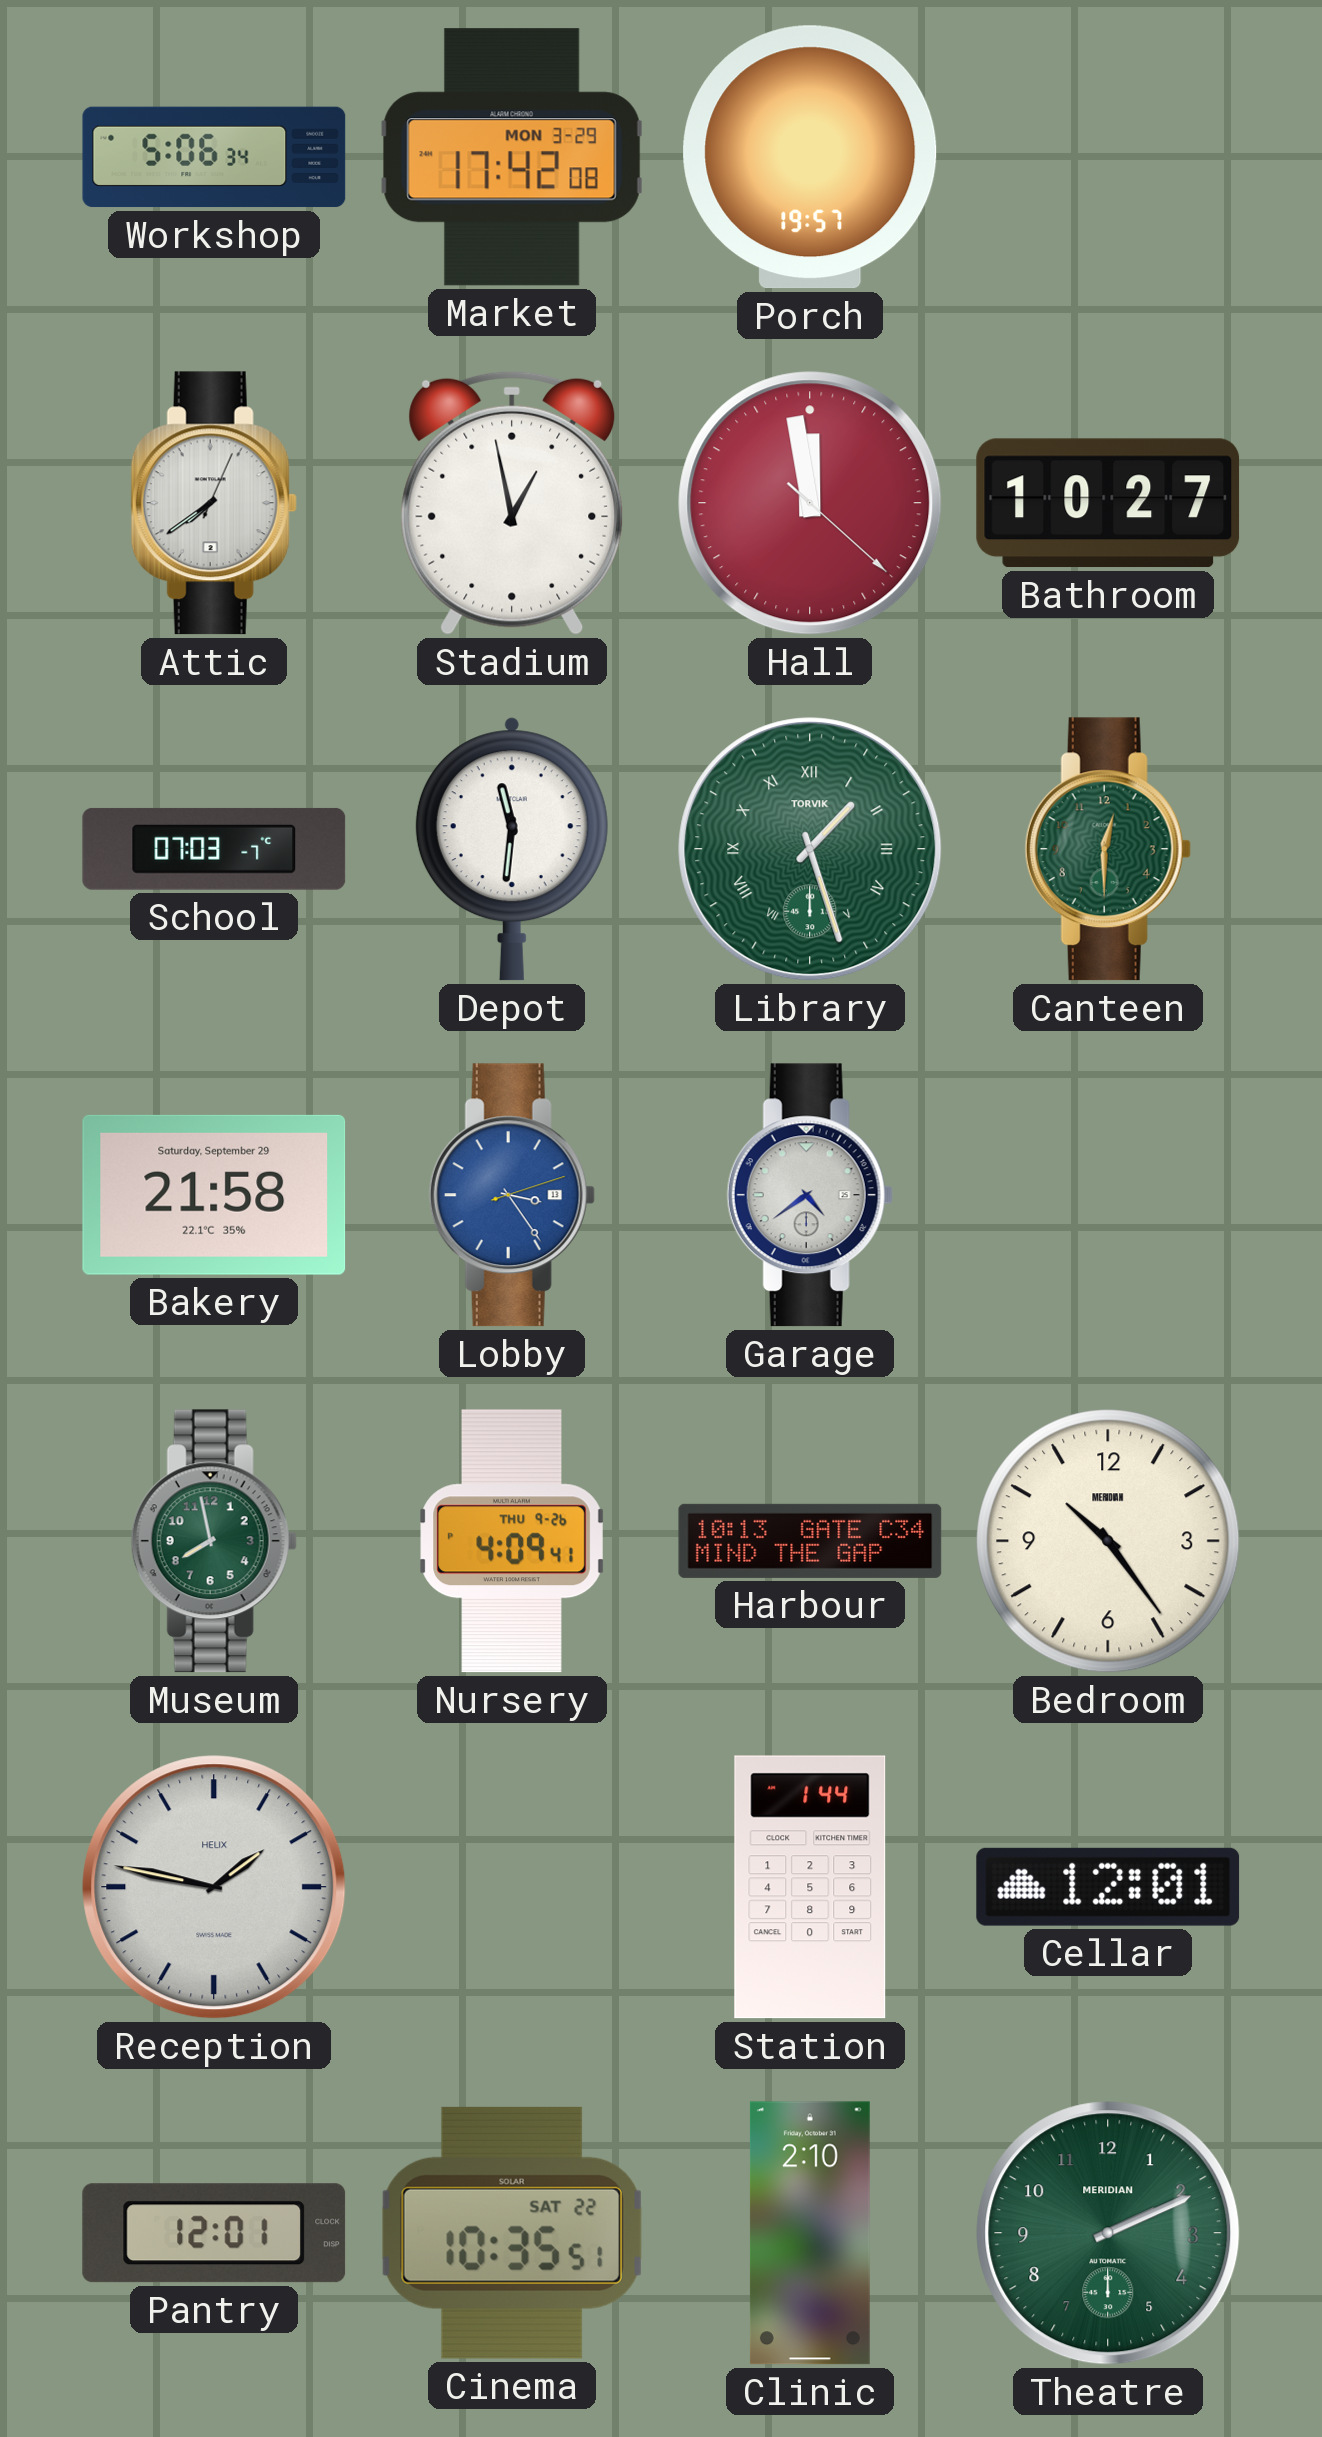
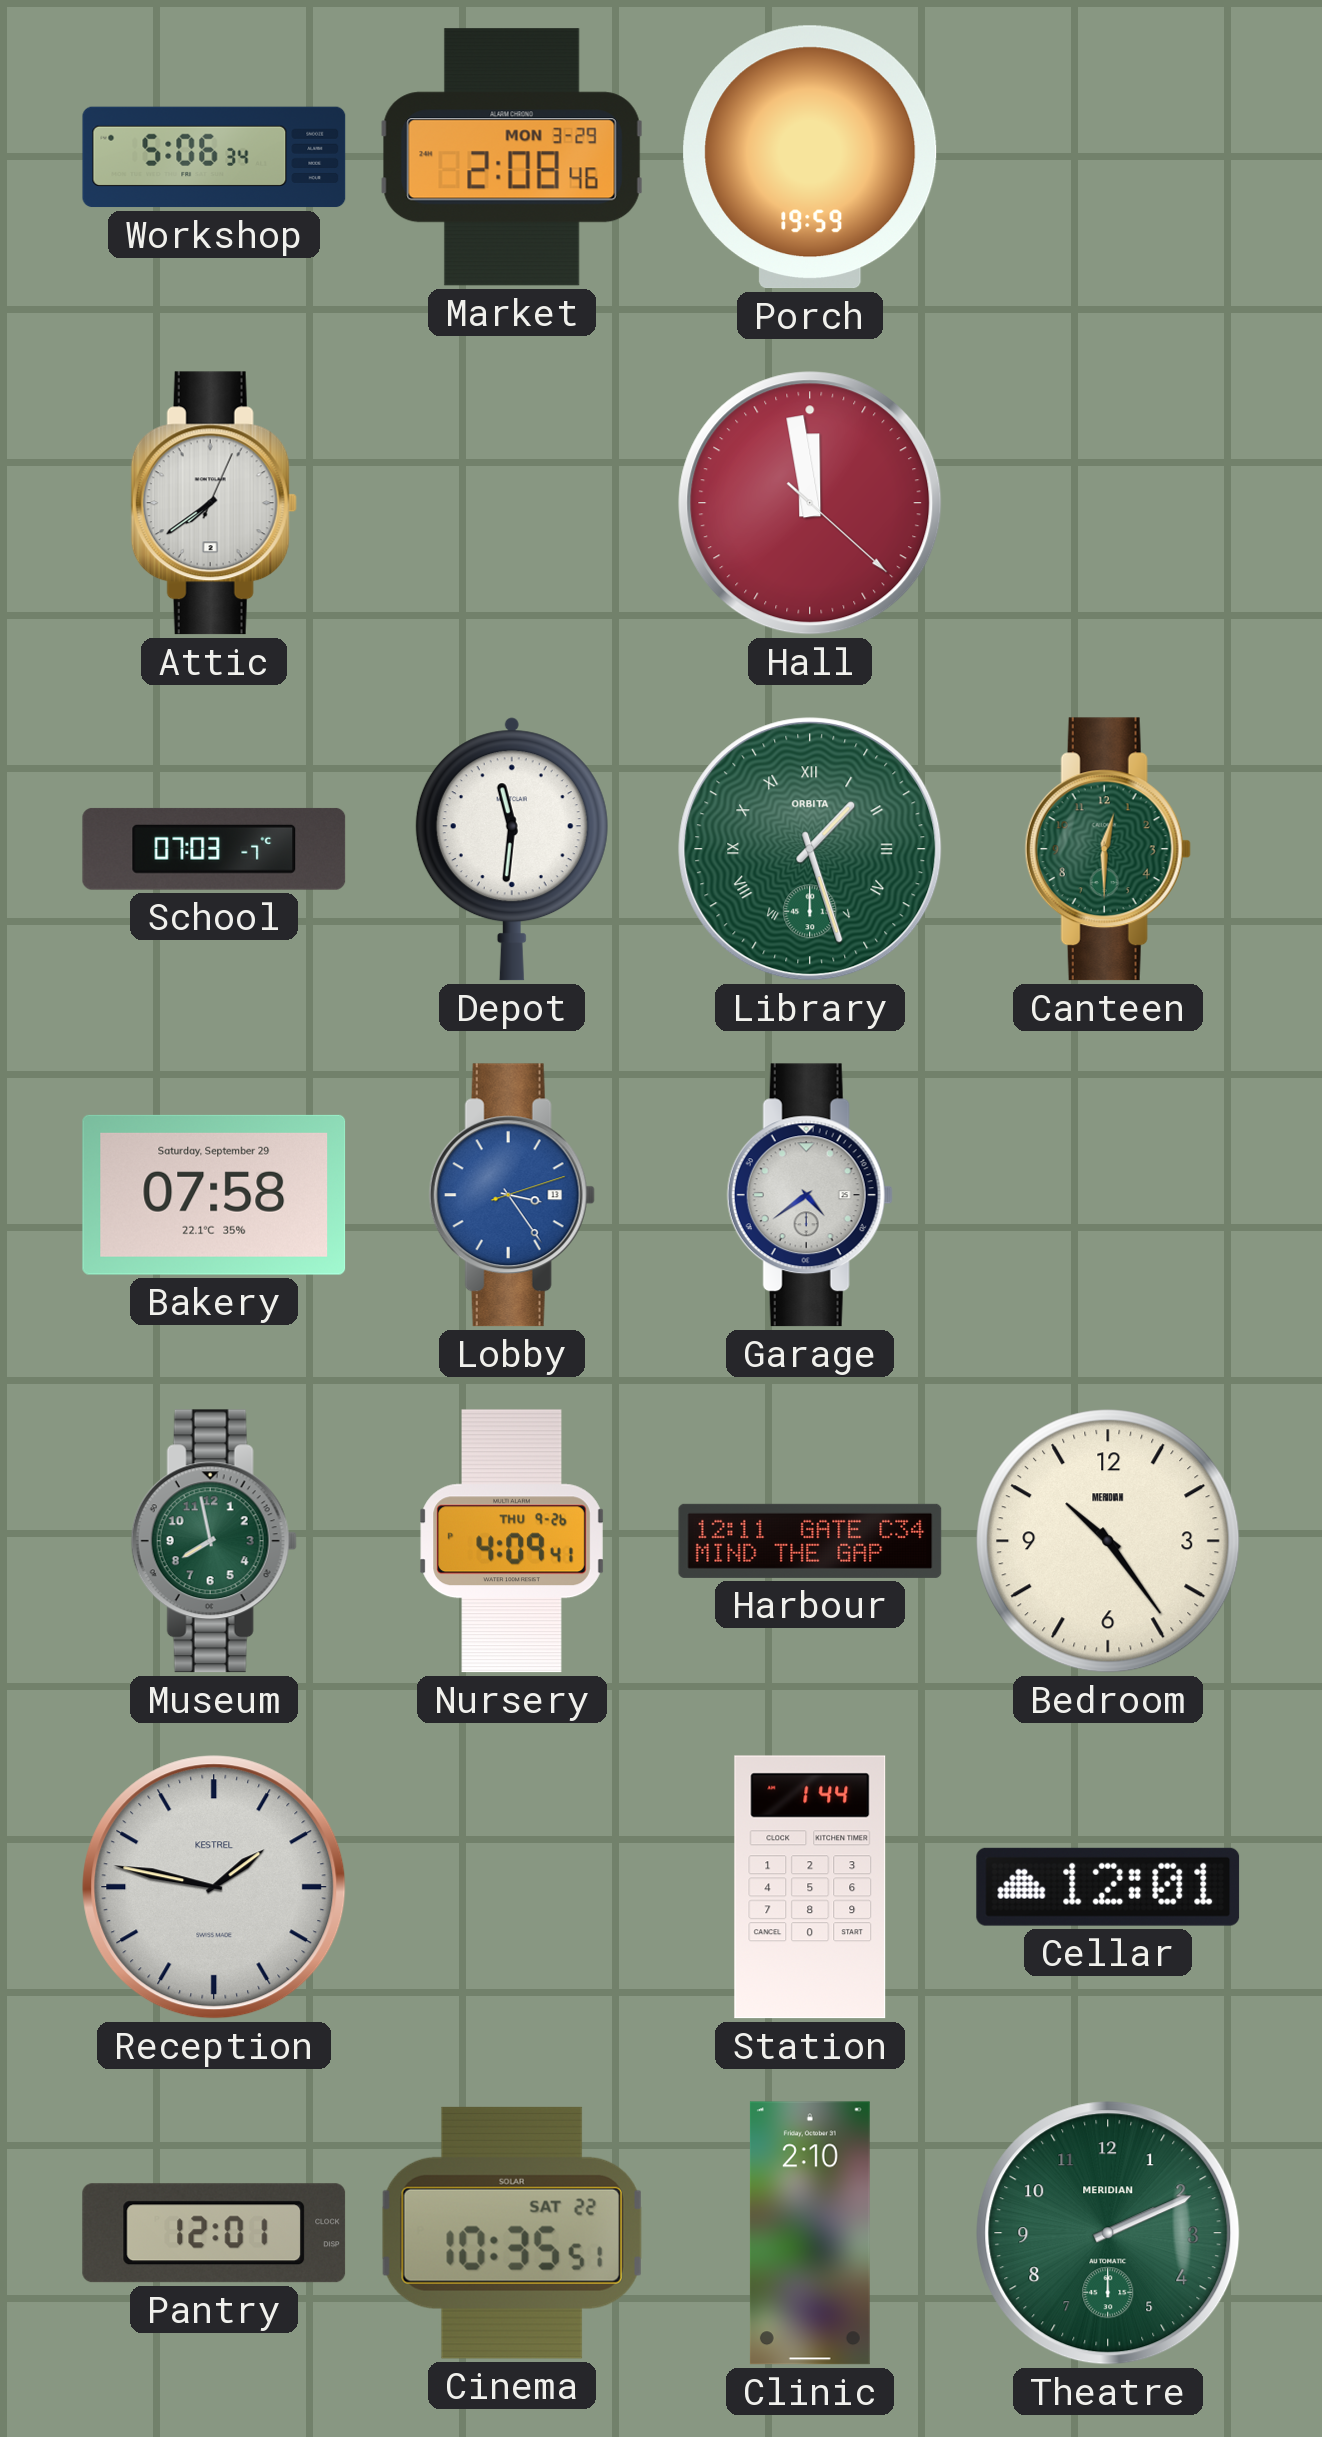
Market: 17:42 -> 2:08
Porch: 19:57 -> 19:59
Stadium: 12:58 -> none
Bathroom: 10:27 -> none
Library brand: TORVIK -> ORBITA
Bakery: 21:58 -> 07:58
Harbour: 10:13 -> 12:11
Reception brand: HELIX -> KESTREL
